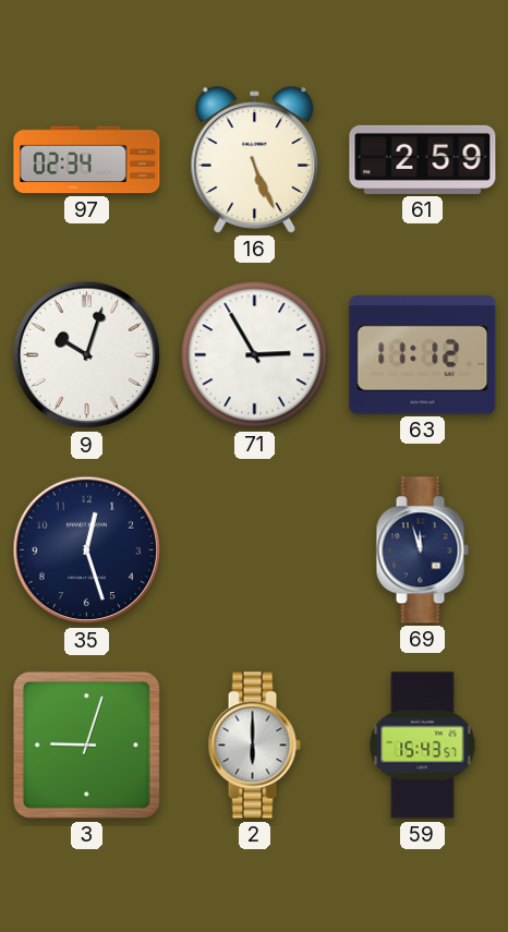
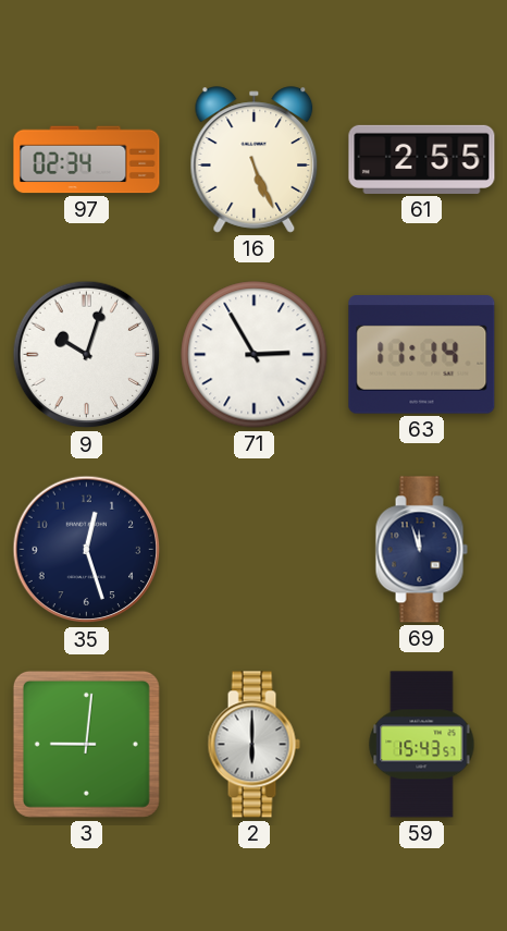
61: 2:59 -> 2:55
63: 11:12 -> 11:14
3: 9:03 -> 9:01
